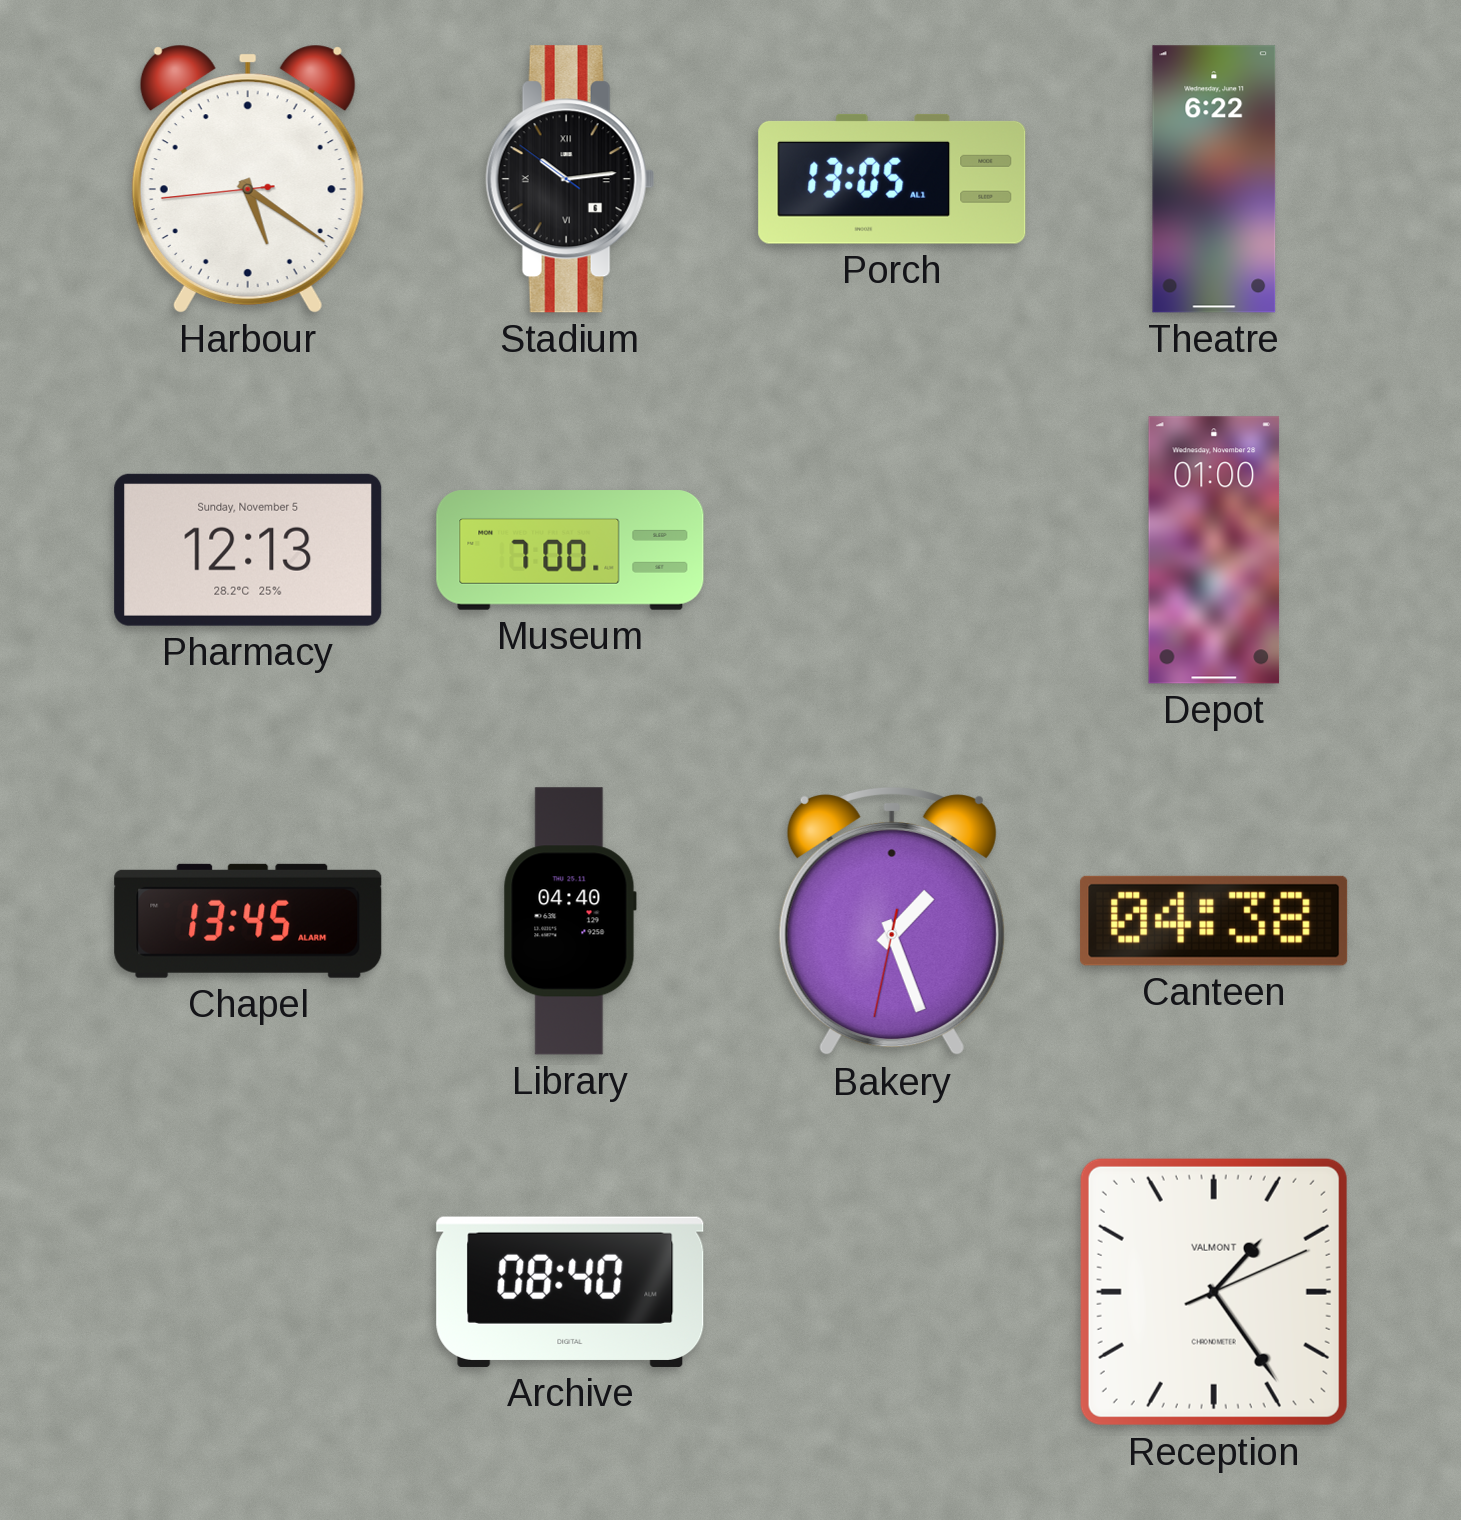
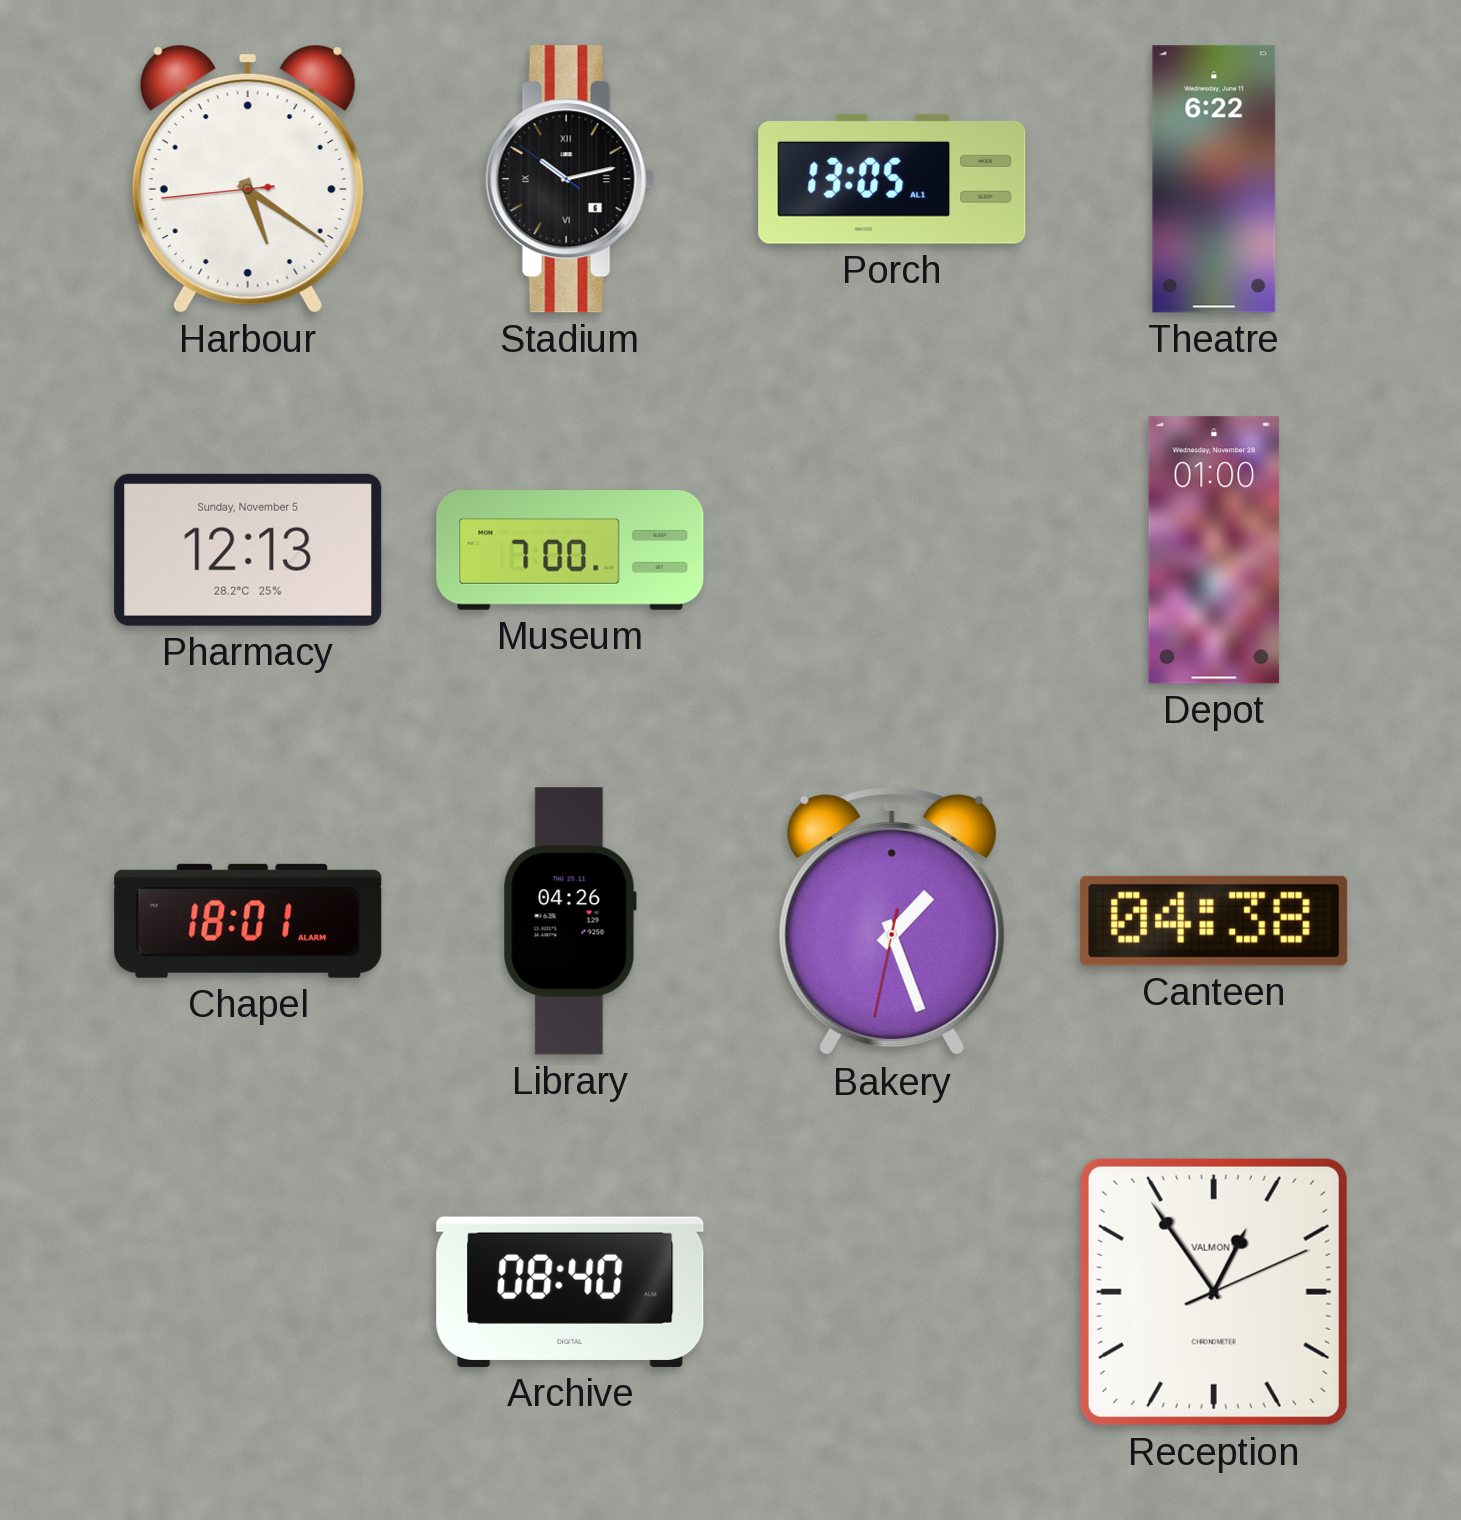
Stadium: 10:13 -> 10:12
Chapel: 13:45 -> 18:01
Library: 04:40 -> 04:26
Reception: 1:24 -> 12:54
